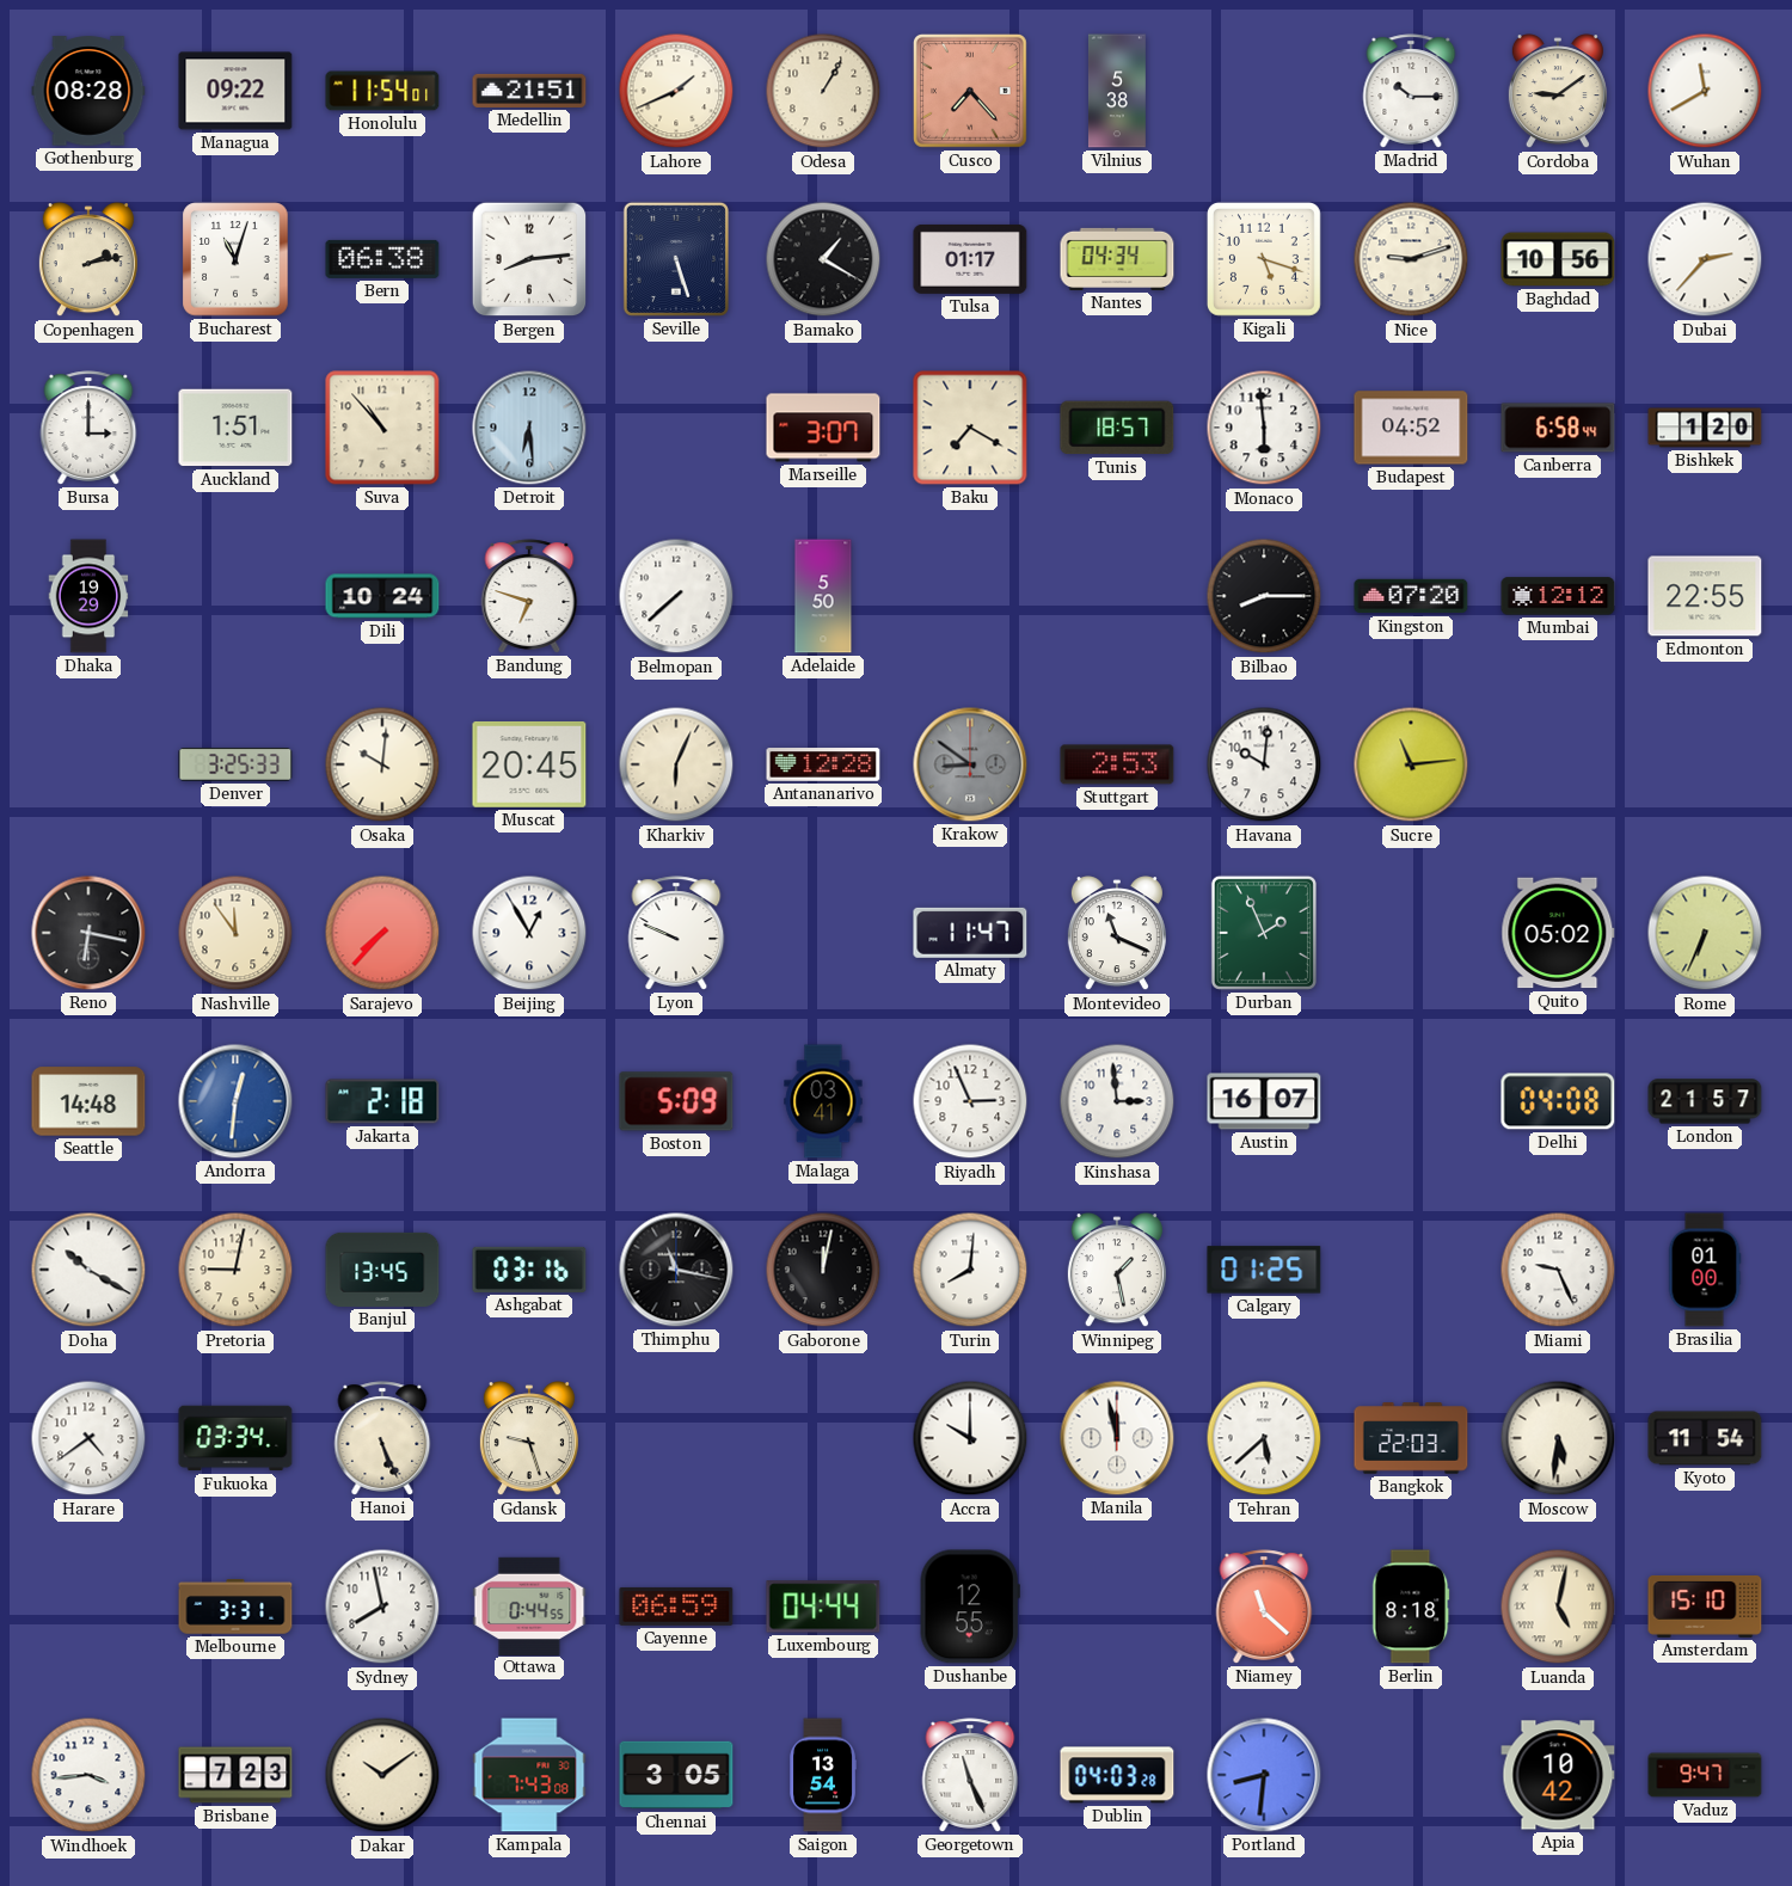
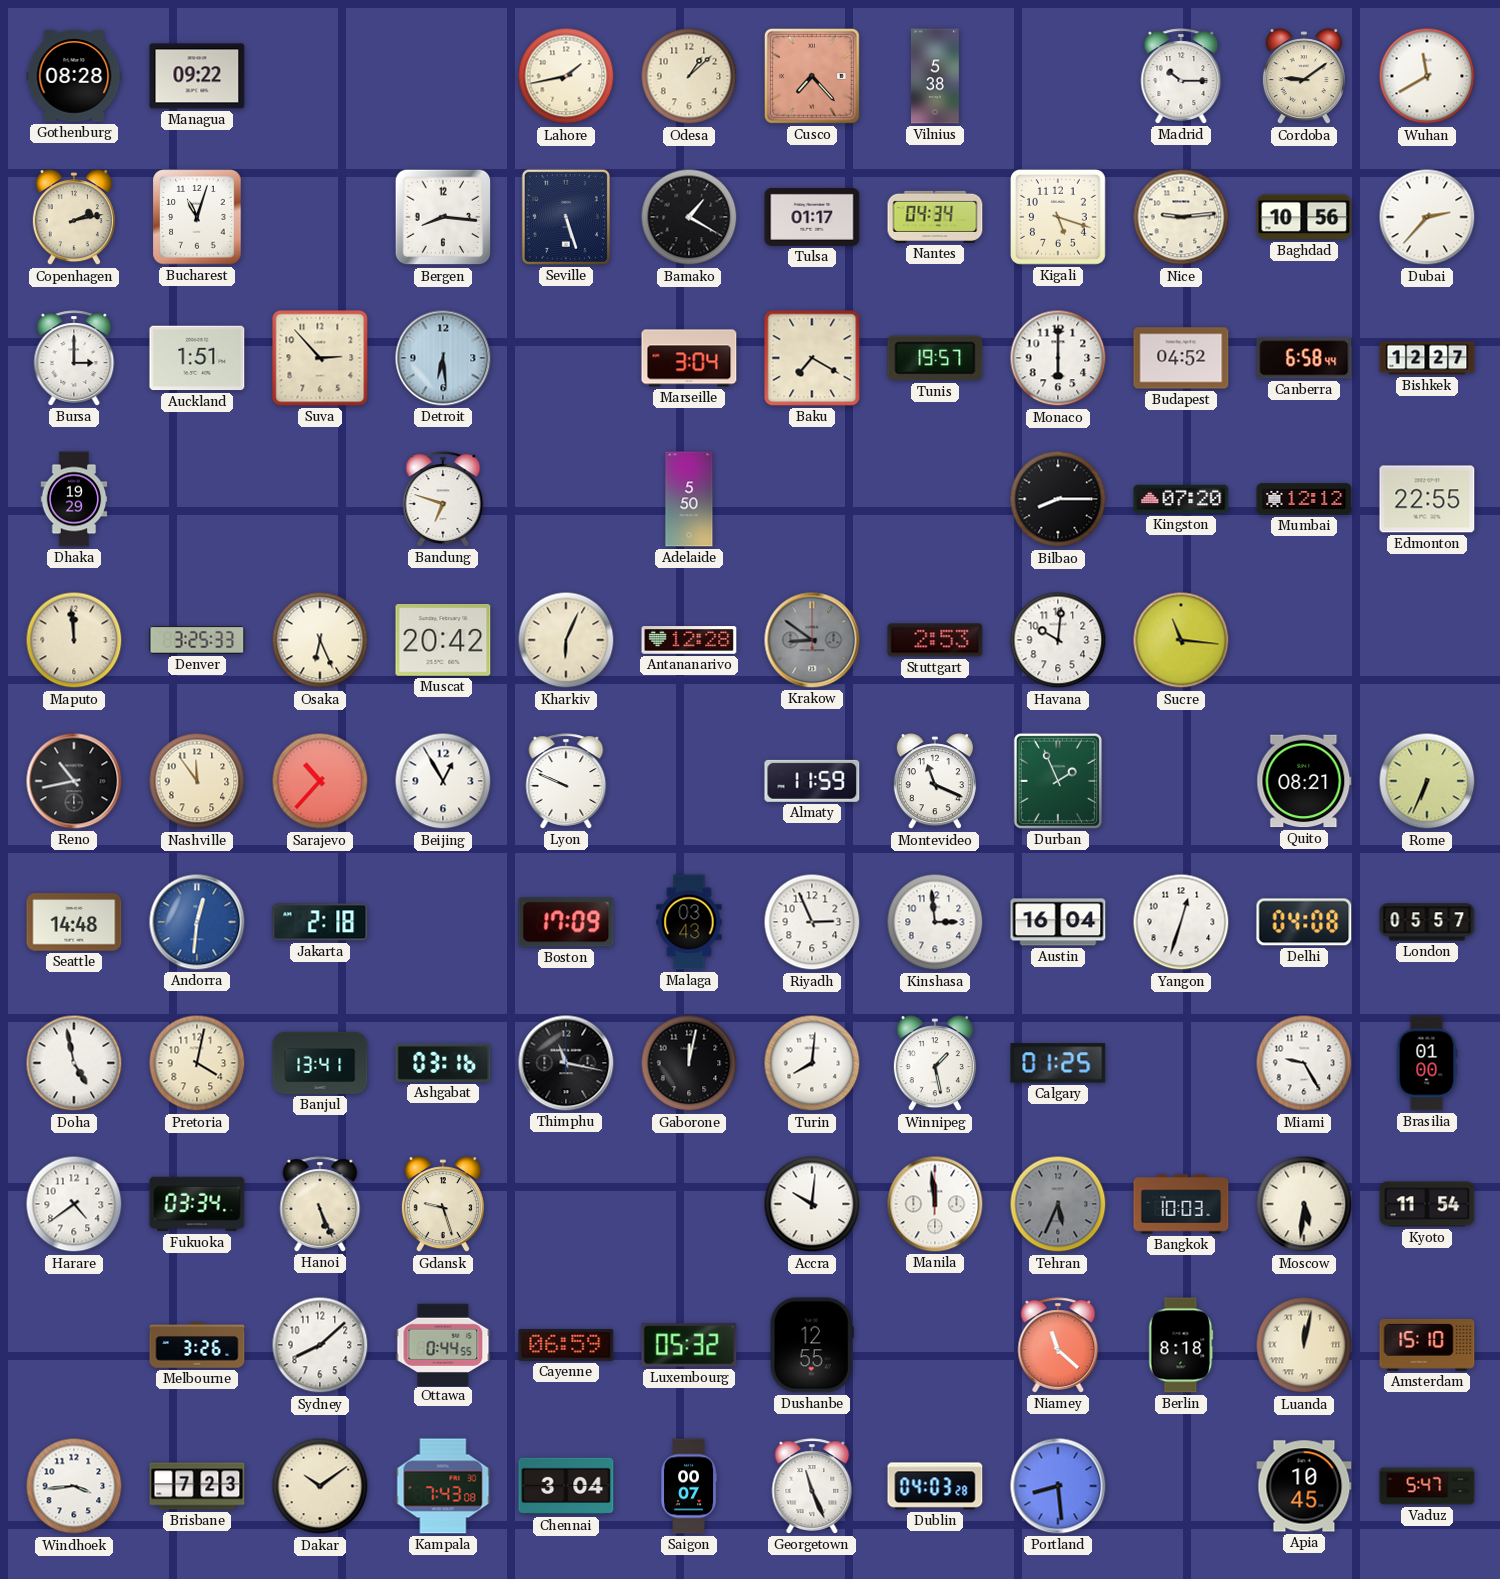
Honolulu: 11:54 -> none
Medellin: 21:51 -> none
Lahore: 1:41 -> 1:43
Odesa: 1:05 -> 1:08
Bern: 06:38 -> none
Bergen: 8:14 -> 8:16
Nice: 9:12 -> 9:14
Suva: 10:53 -> 2:53
Marseille: 3:07 -> 3:04
Tunis: 18:57 -> 19:57
Monaco: 5:59 -> 6:00
Bishkek: 1:20 -> 12:27
Dili: 10:24 -> none
Belmopan: 7:38 -> none
Maputo: none -> 11:59
Osaka: 10:01 -> 6:26
Muscat: 20:45 -> 20:42
Sucre: 11:14 -> 11:16
Reno: 6:17 -> 10:43
Sarajevo: 7:37 -> 10:37
Almaty: 11:47 -> 11:59
Quito: 05:02 -> 08:21
Boston: 5:09 -> 17:09
Malaga: 03:41 -> 03:43
Austin: 16:07 -> 16:04
Yangon: none -> 12:33
London: 21:57 -> 05:57
Doha: 10:20 -> 4:58
Pretoria: 9:02 -> 4:02
Banjul: 13:45 -> 13:41
Miami: 9:26 -> 9:25
Accra: 10:00 -> 10:01
Manila: 11:58 -> 11:59
Tehran: 5:38 -> 5:34
Tehran dial: white -> grey
Bangkok: 22:03 -> 10:03
Melbourne: 3:31 -> 3:26
Sydney: 7:58 -> 8:08
Luxembourg: 04:44 -> 05:32
Luanda: 5:02 -> 12:02
Chennai: 3:05 -> 3:04
Saigon: 13:54 -> 00:07
Portland: 8:31 -> 8:29
Apia: 10:42 -> 10:45
Vaduz: 9:47 -> 5:47
